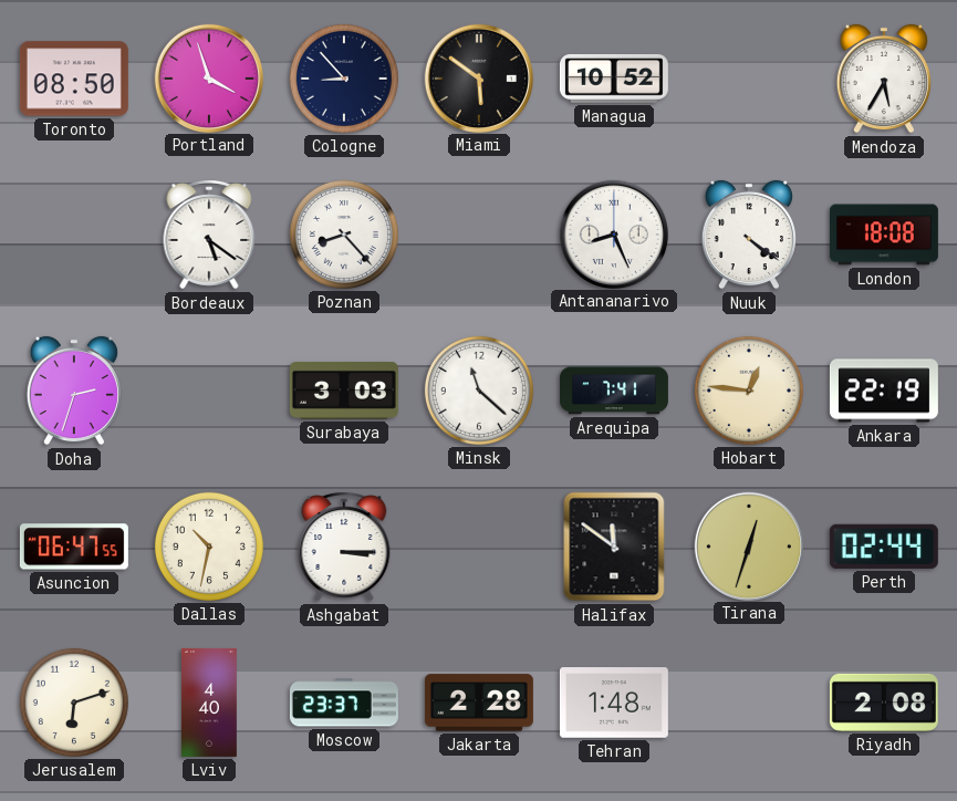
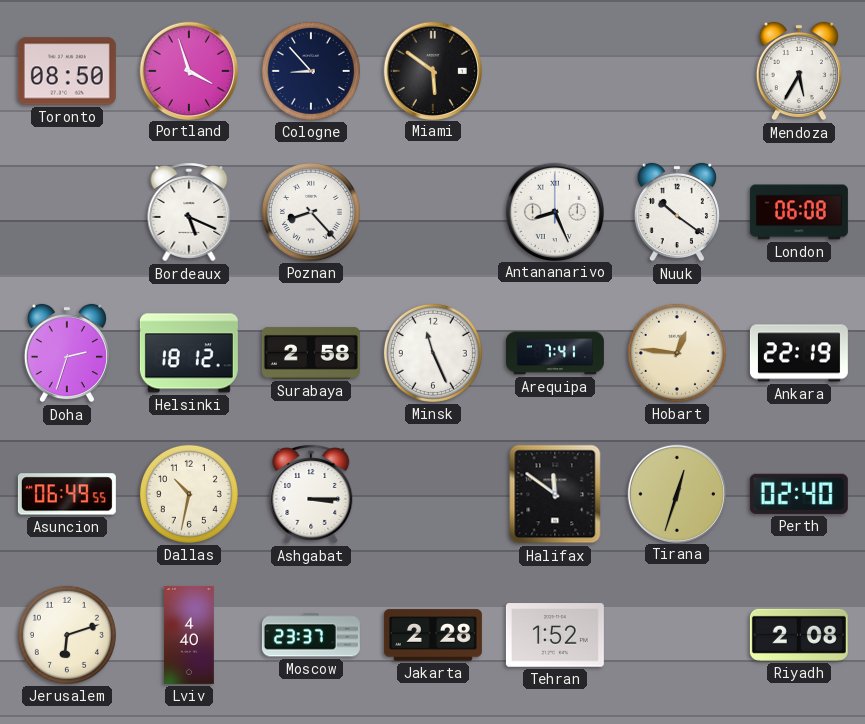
Managua: 10:52 -> none
Bordeaux: 5:21 -> 5:19
Nuuk: 4:21 -> 10:21
London: 18:08 -> 06:08
Helsinki: none -> 18:12
Surabaya: 3:03 -> 2:58
Minsk: 11:22 -> 11:26
Asuncion: 06:47 -> 06:49
Perth: 02:44 -> 02:40
Tehran: 1:48 -> 1:52
